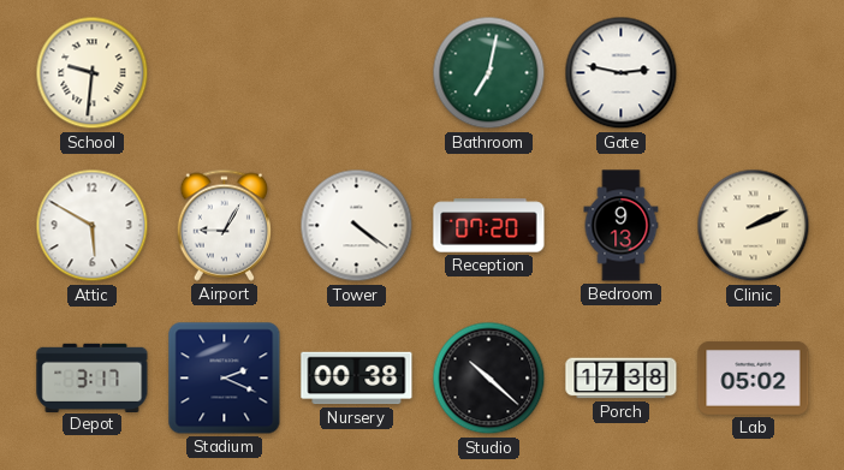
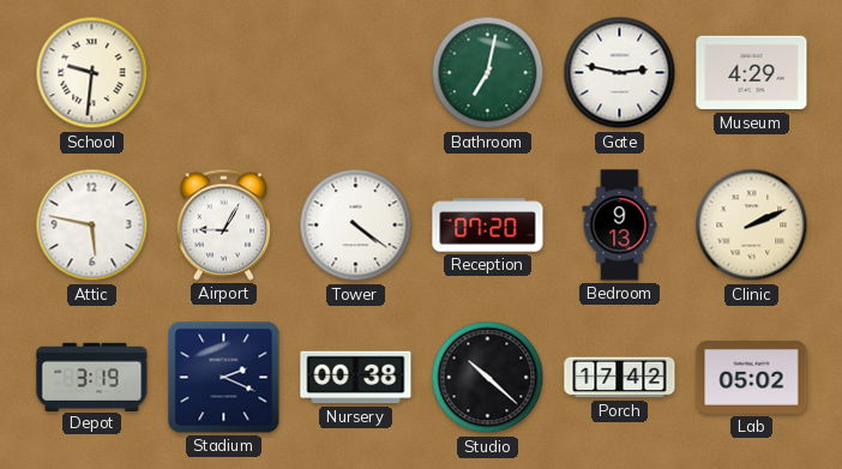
Museum: none -> 4:29
Attic: 5:50 -> 5:47
Depot: 3:17 -> 3:19
Porch: 17:38 -> 17:42
